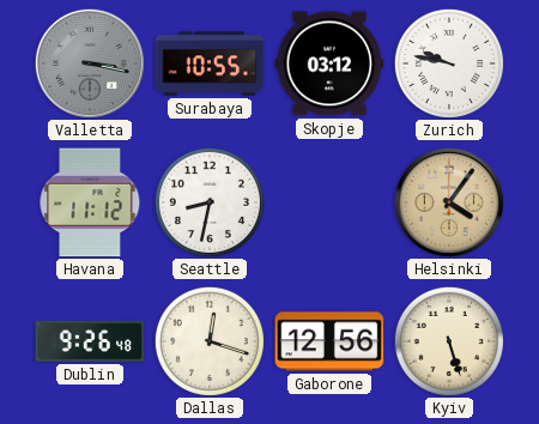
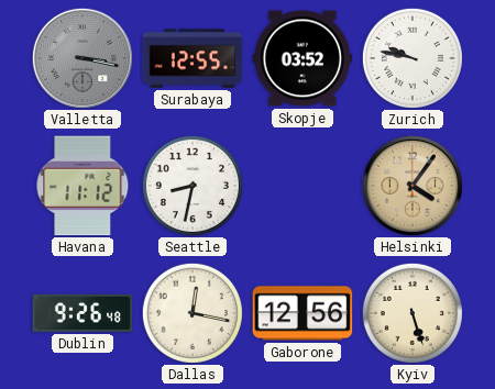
Surabaya: 10:55 -> 12:55
Skopje: 03:12 -> 03:52
Dallas: 12:18 -> 12:17
